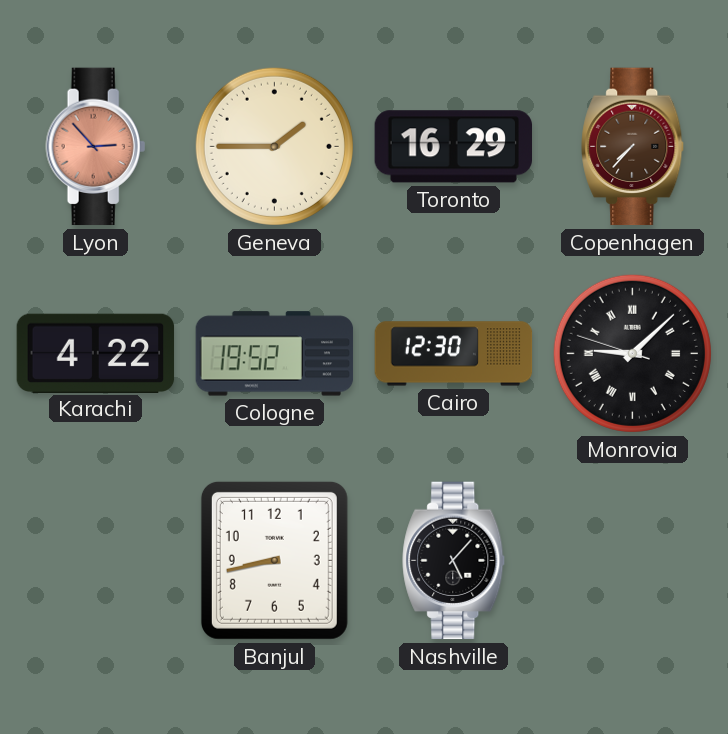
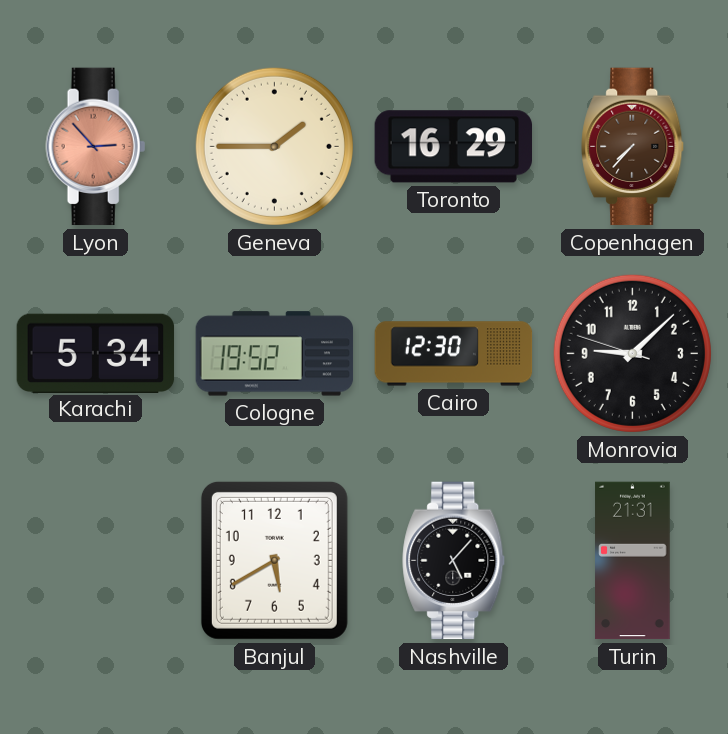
Karachi: 4:22 -> 5:34
Monrovia numerals: Roman -> Arabic
Banjul: 8:43 -> 5:40
Turin: none -> 21:31
